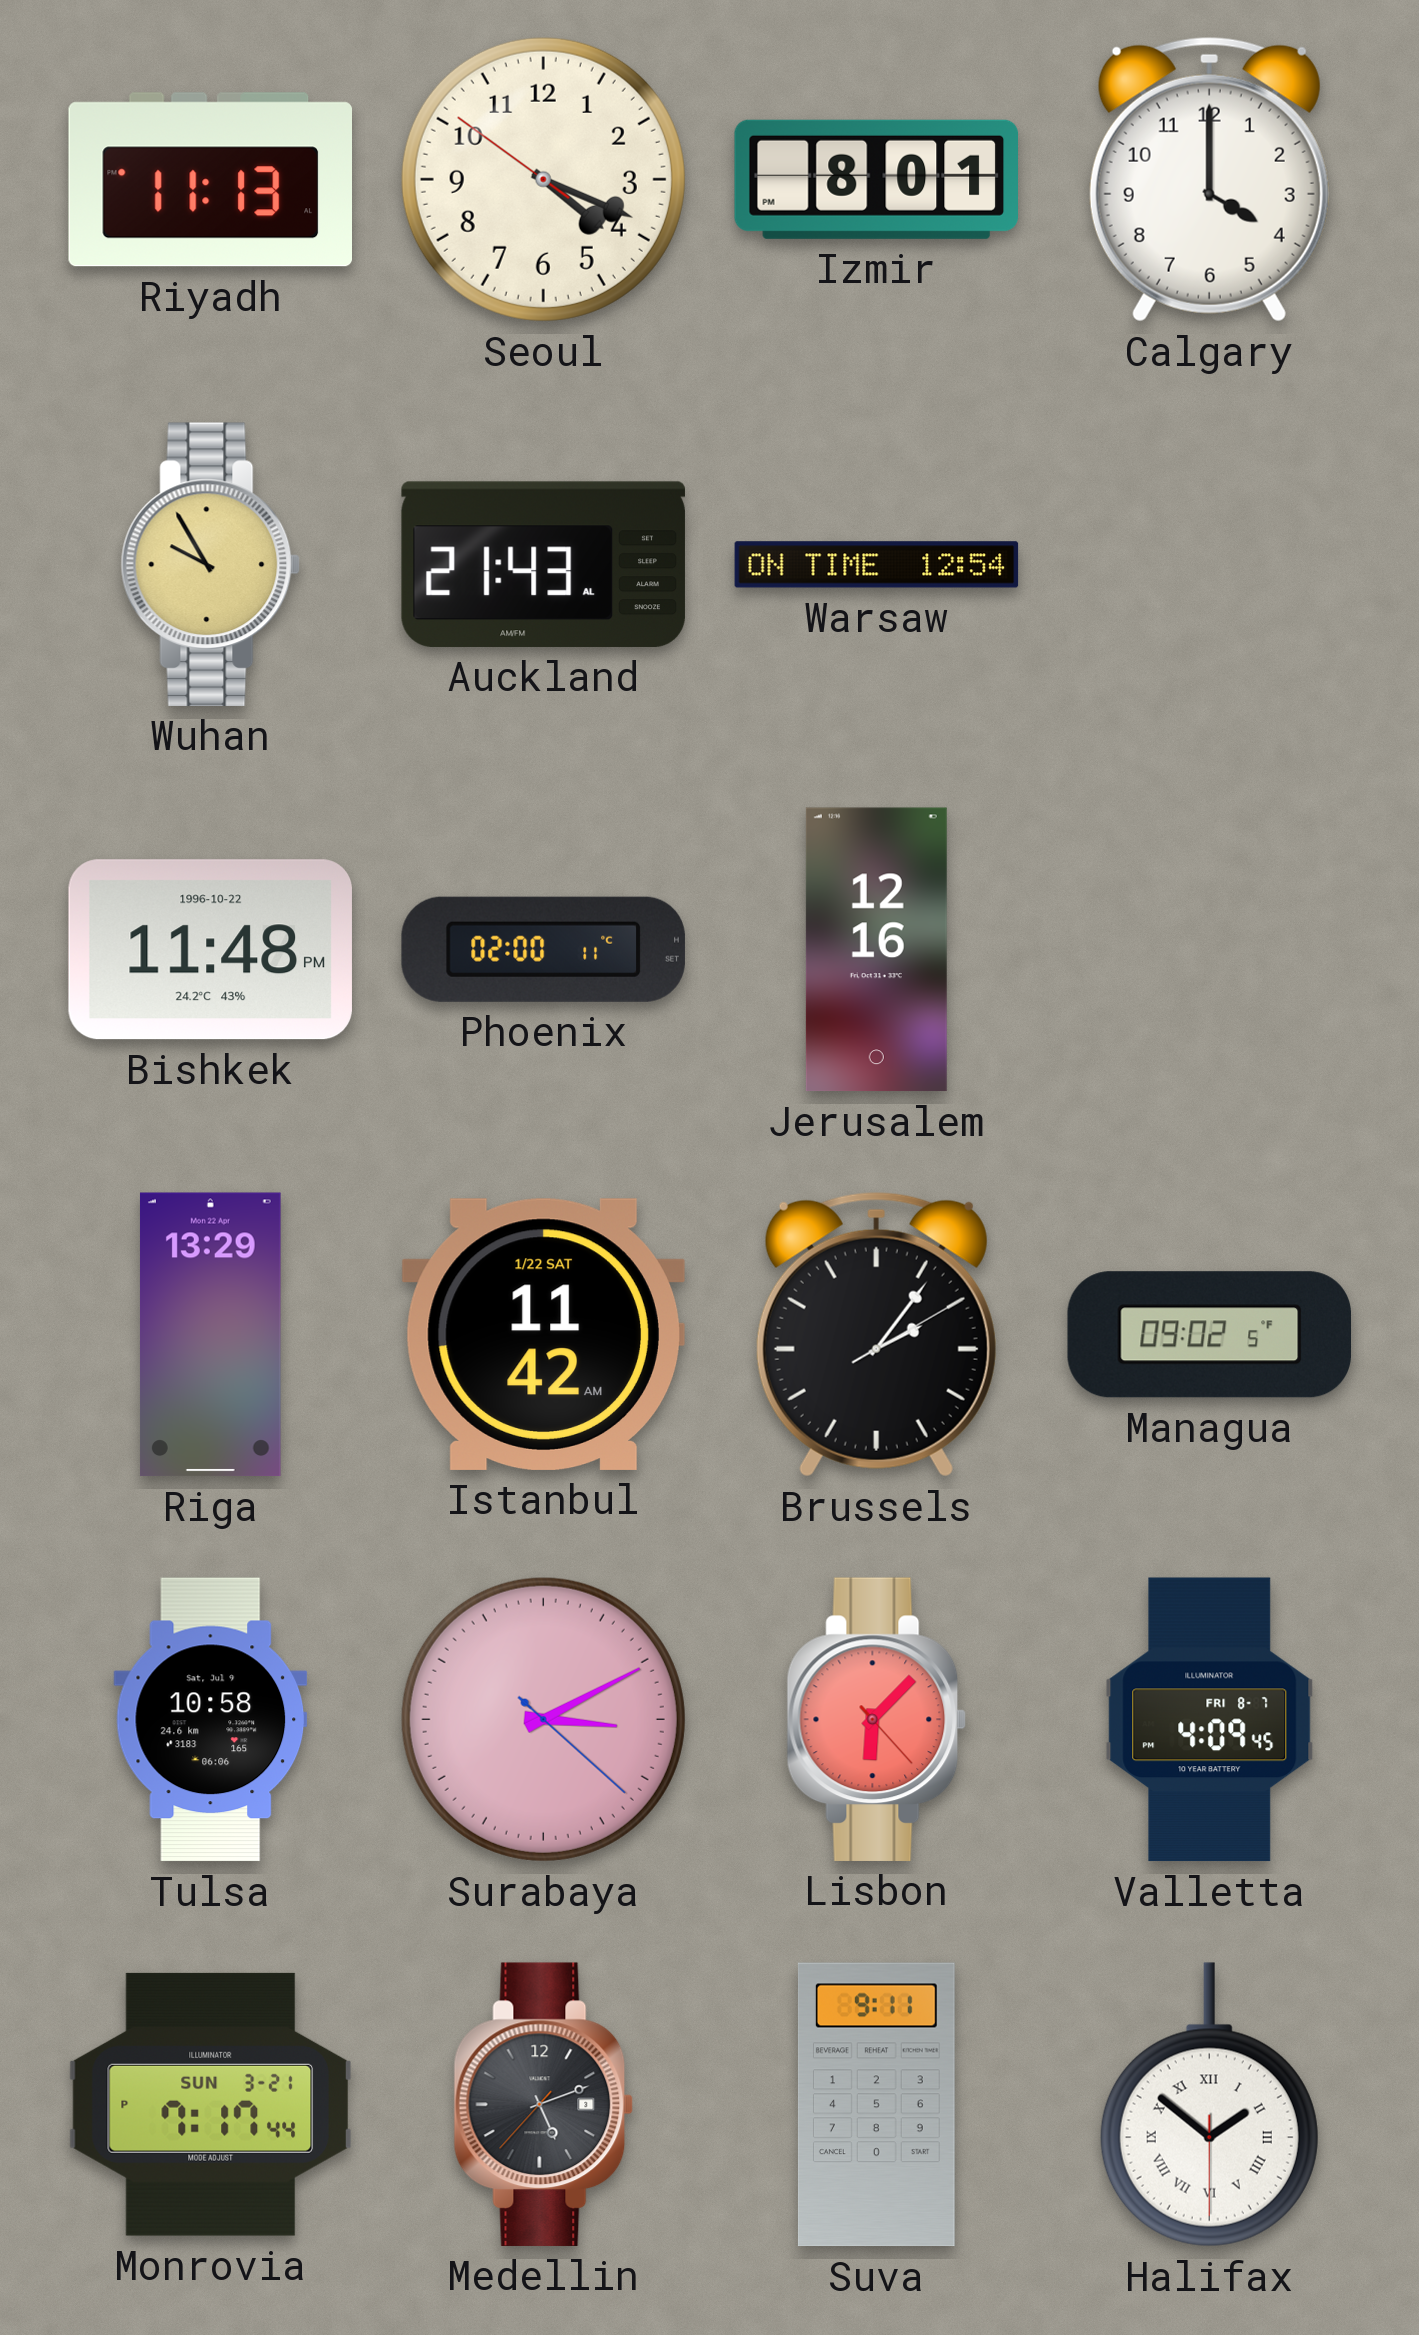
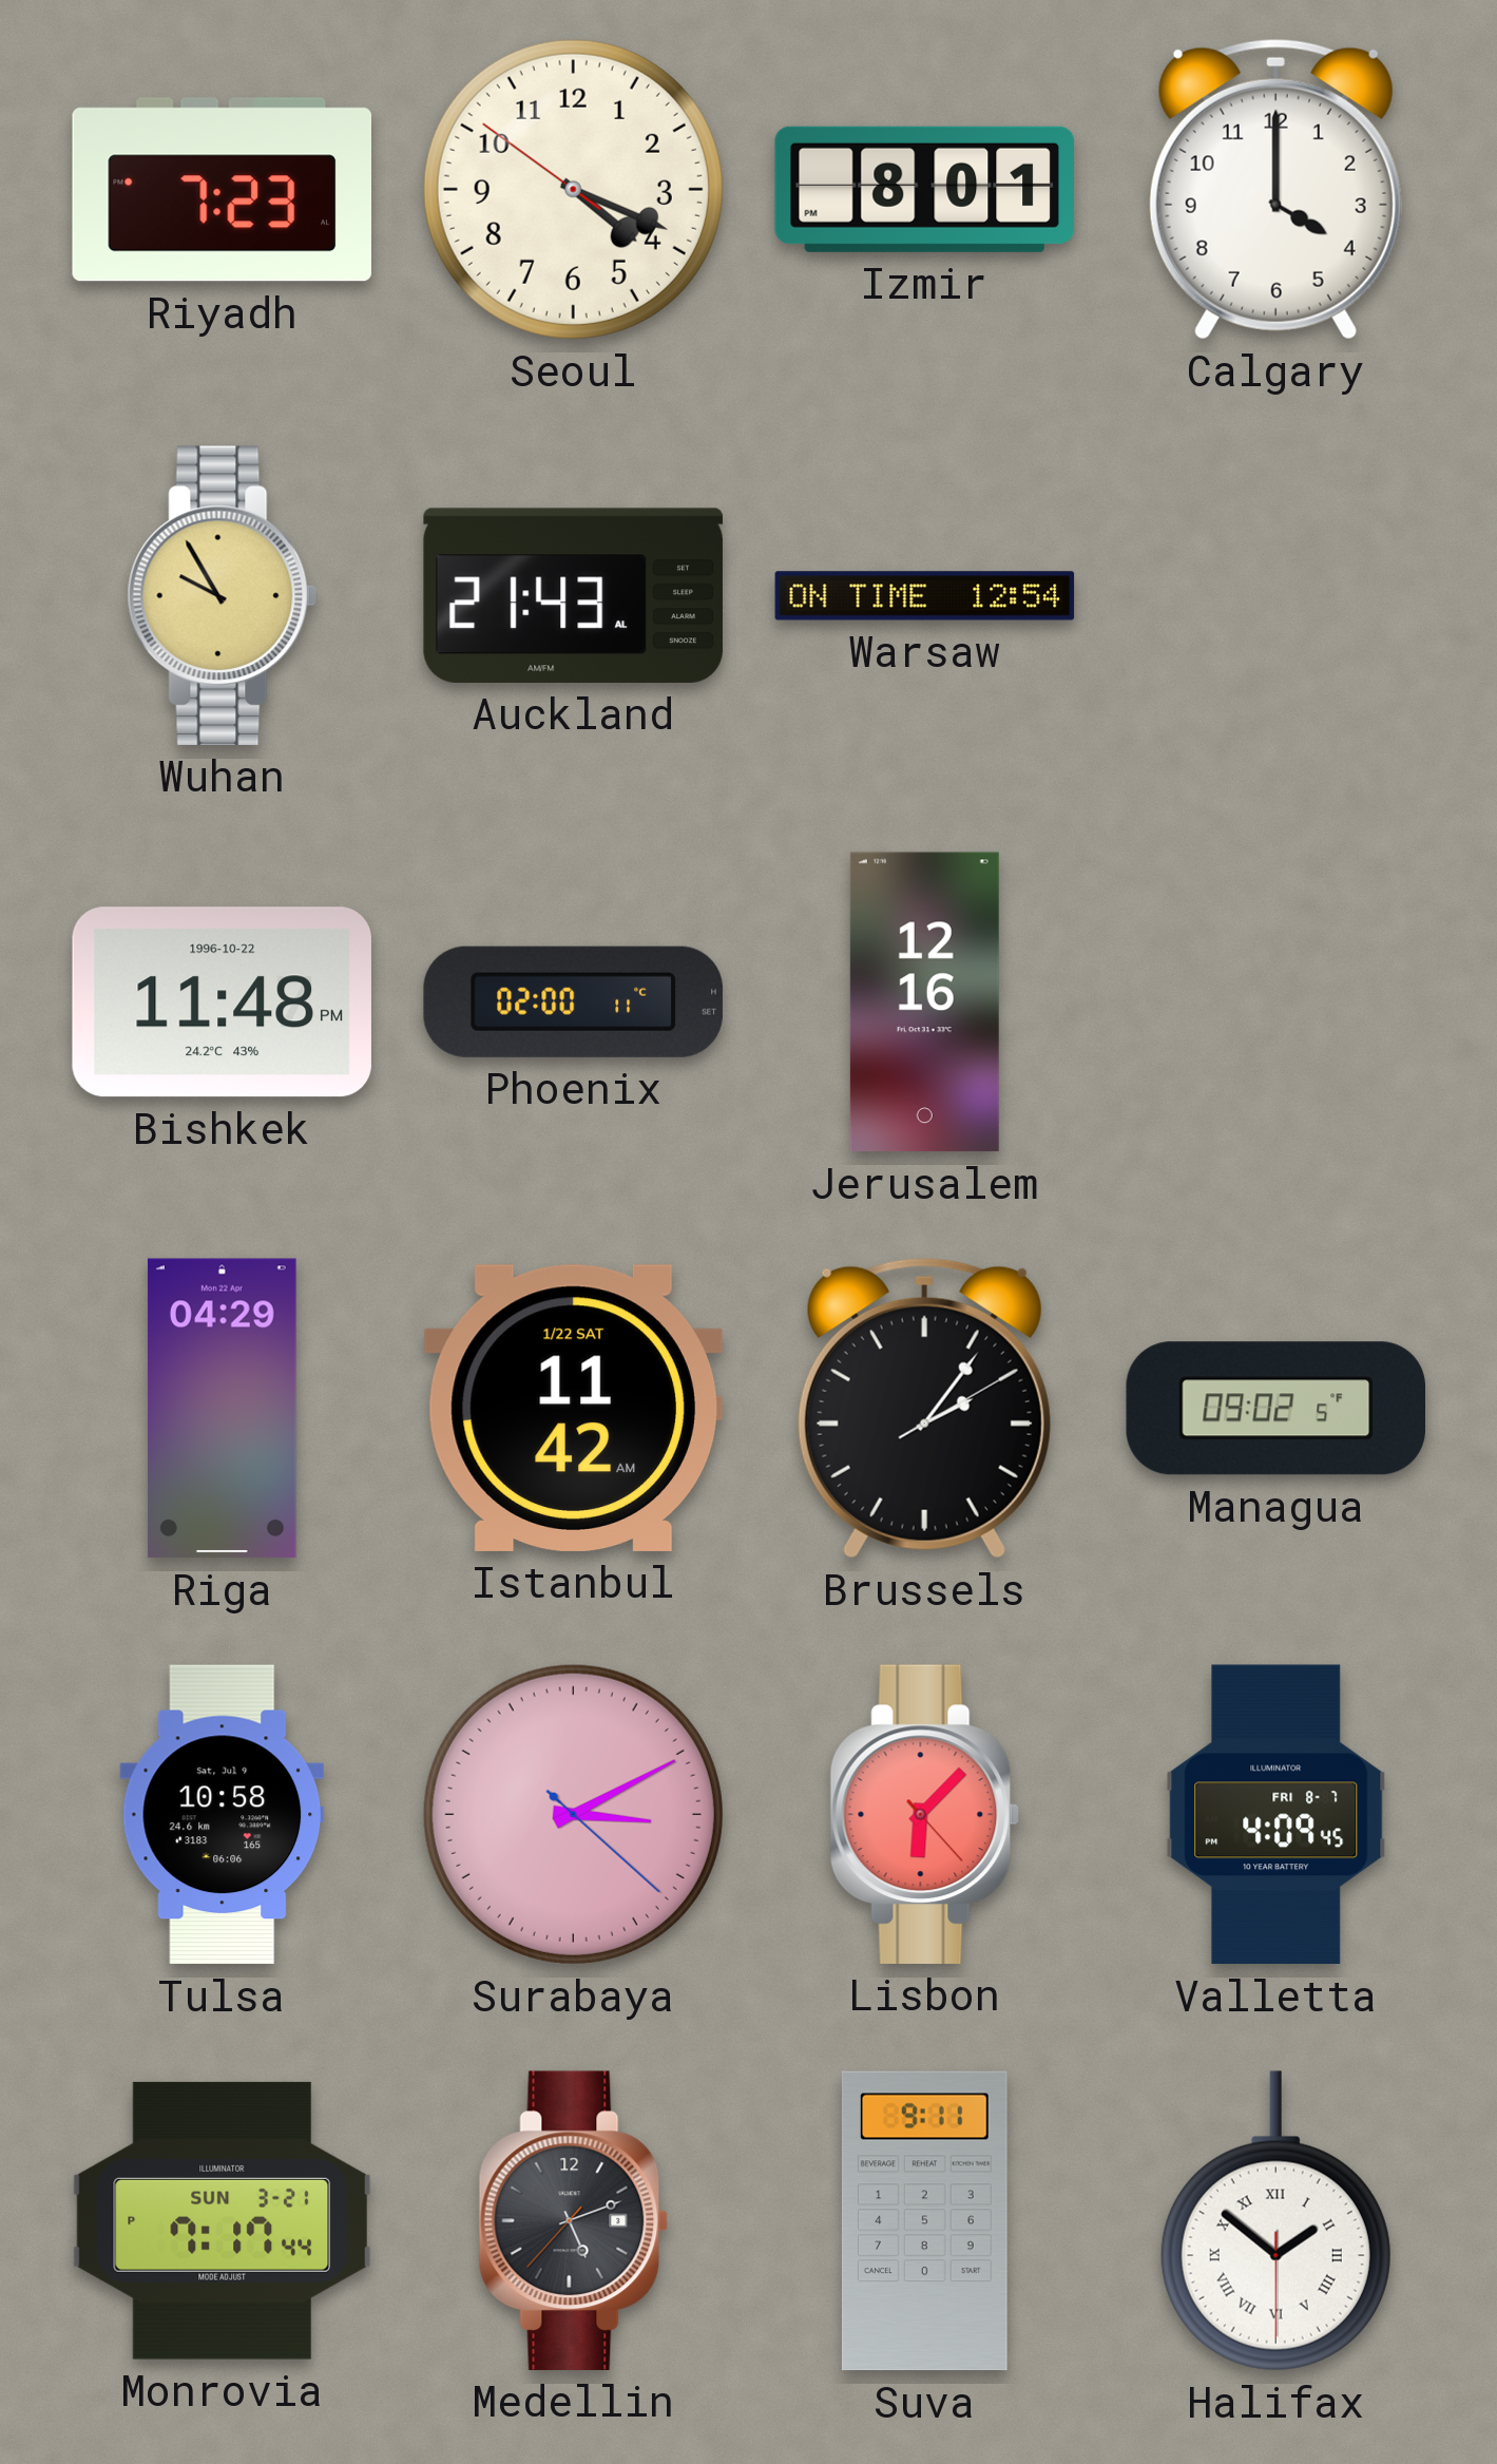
Riyadh: 11:13 -> 7:23
Riga: 13:29 -> 04:29
